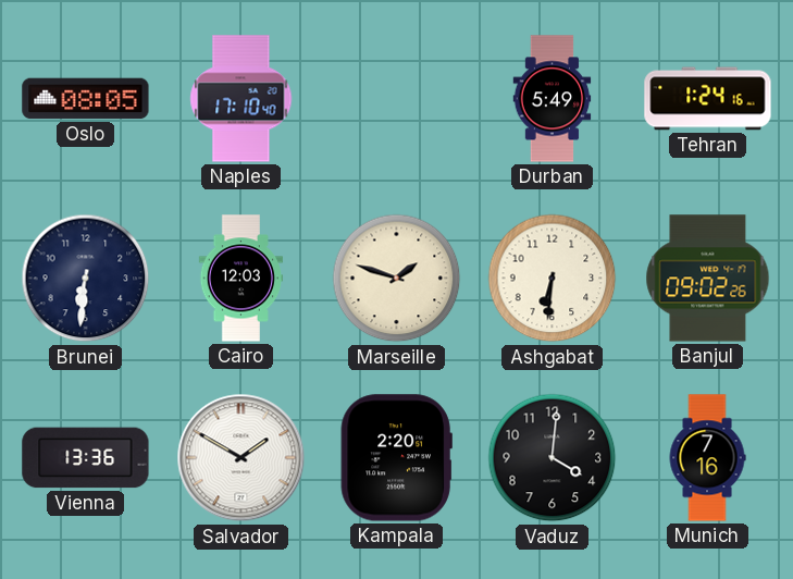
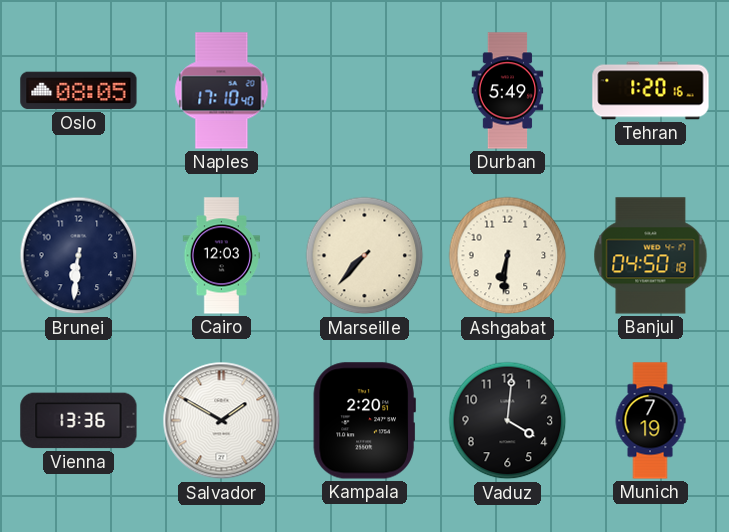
Tehran: 1:24 -> 1:20
Marseille: 1:48 -> 7:37
Banjul: 09:02 -> 04:50
Munich: 7:16 -> 7:19
